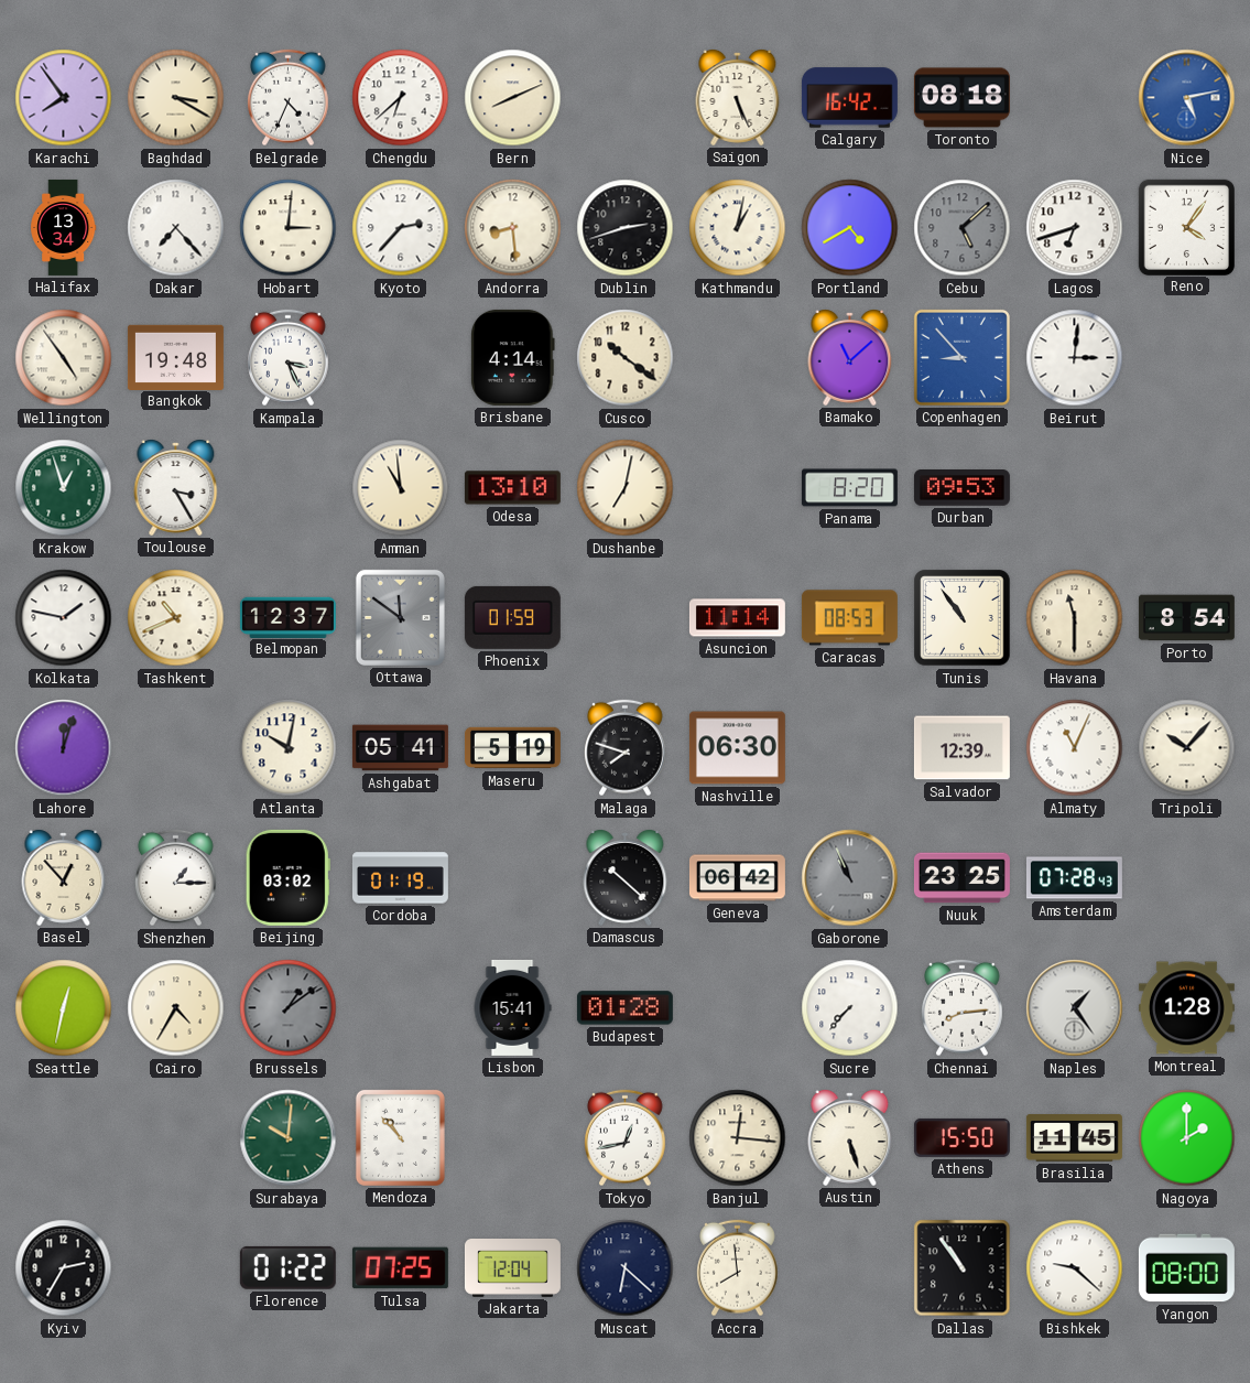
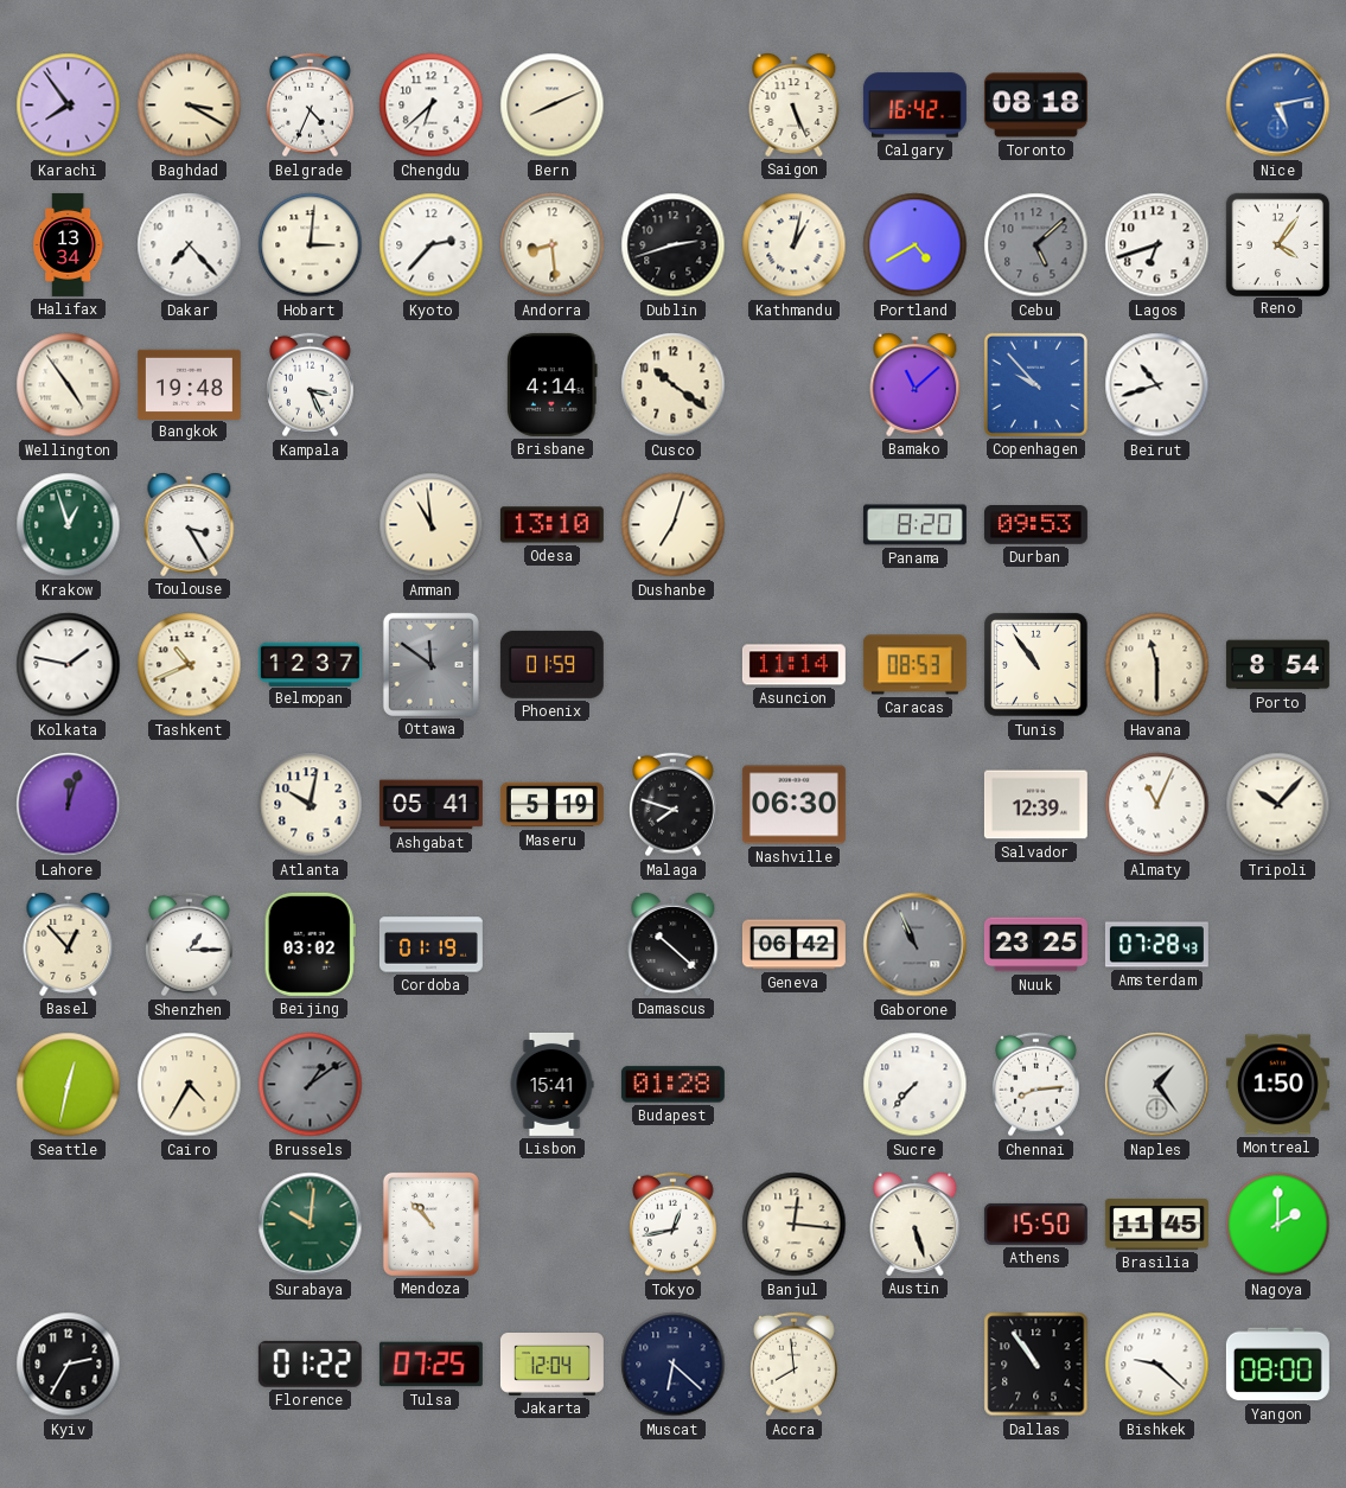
Copenhagen: 8:53 -> 9:53
Beirut: 3:01 -> 10:42
Dushanbe: 7:02 -> 7:03
Montreal: 1:28 -> 1:50
